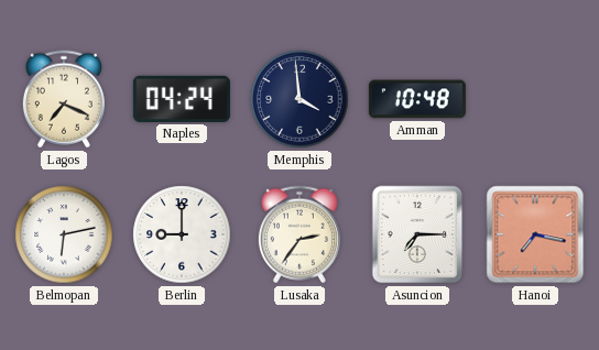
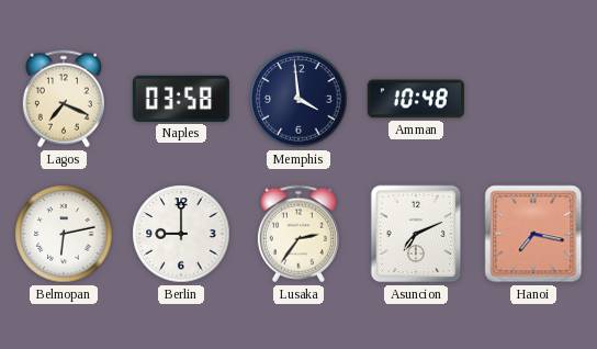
Naples: 04:24 -> 03:58
Asuncion: 7:15 -> 7:11
